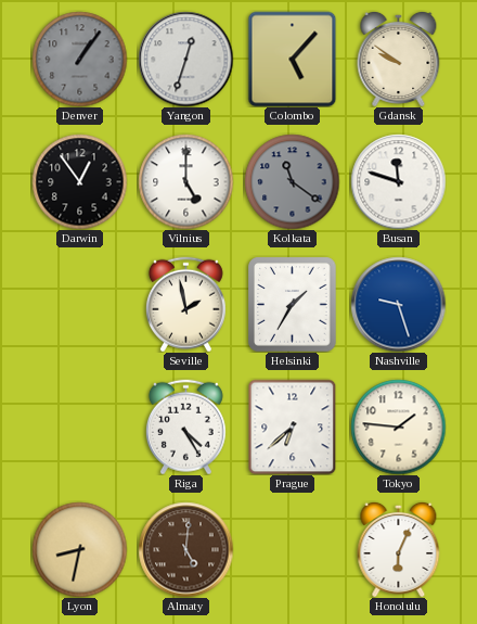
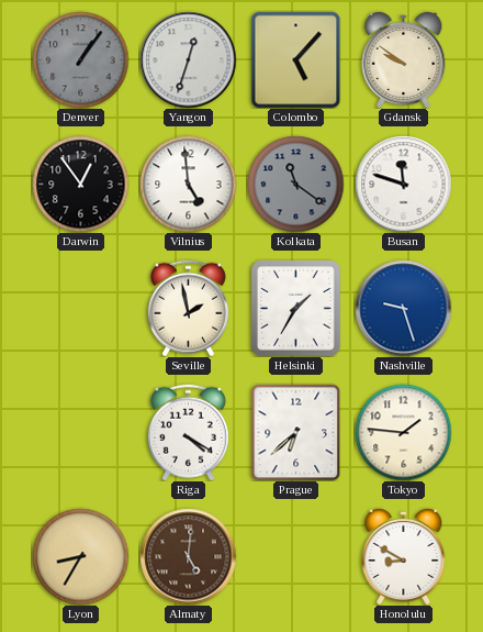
Vilnius: 5:00 -> 4:59
Riga: 4:25 -> 4:20
Lyon: 8:32 -> 8:35
Honolulu: 6:04 -> 8:50
